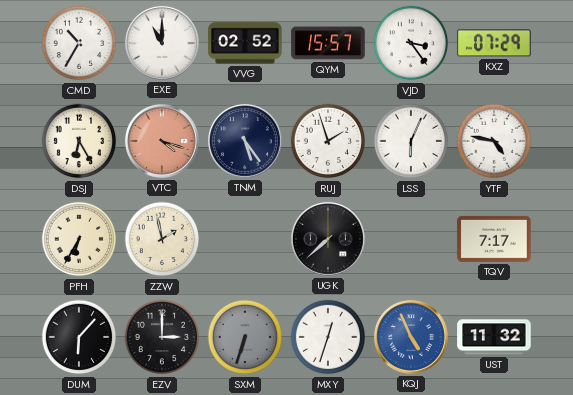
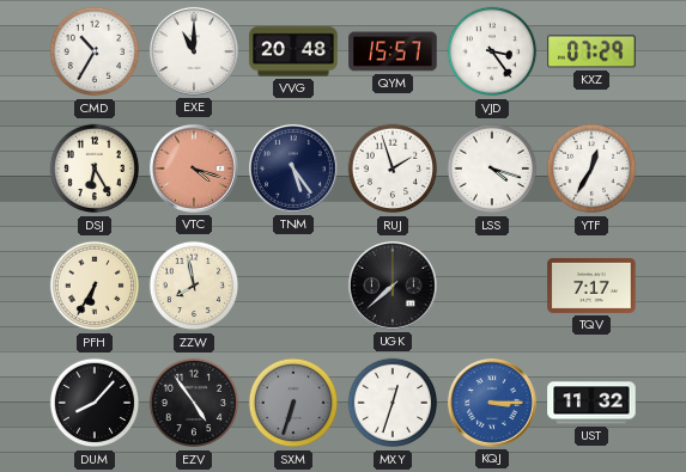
VVG: 02:52 -> 20:48
LSS: 6:04 -> 4:18
YTF: 4:47 -> 12:35
ZZW: 1:58 -> 7:58
DUM: 6:07 -> 8:07
EZV: 3:00 -> 4:54
KQJ: 4:56 -> 3:15
